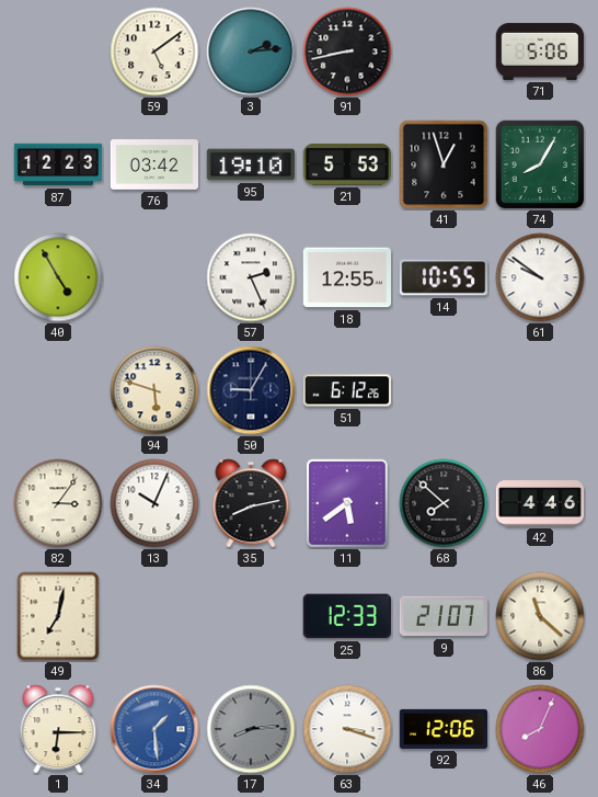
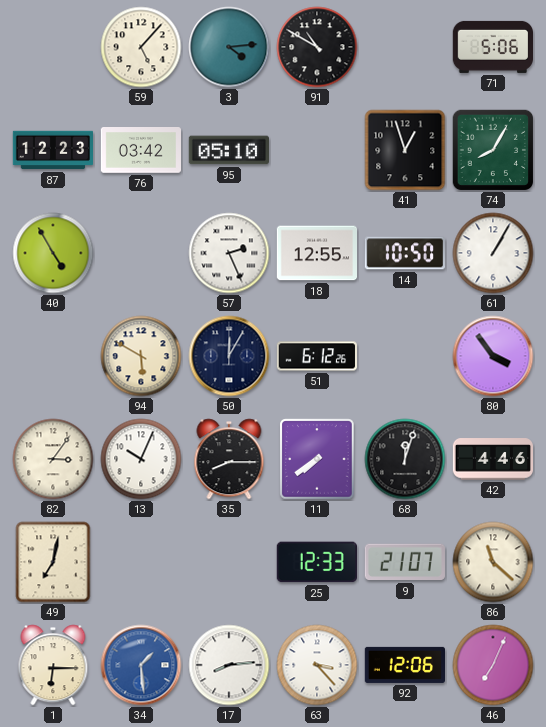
59: 5:09 -> 5:07
3: 2:14 -> 4:14
91: 8:43 -> 10:50
95: 19:10 -> 05:10
21: 5:53 -> none
14: 10:55 -> 10:50
61: 9:51 -> 1:05
94: 5:48 -> 5:50
50: 9:05 -> 12:05
80: none -> 3:54
35: 8:13 -> 8:15
11: 5:39 -> 7:39
68: 7:52 -> 12:03
17 dial: grey -> white
63: 3:18 -> 3:23
46: 8:04 -> 7:04
